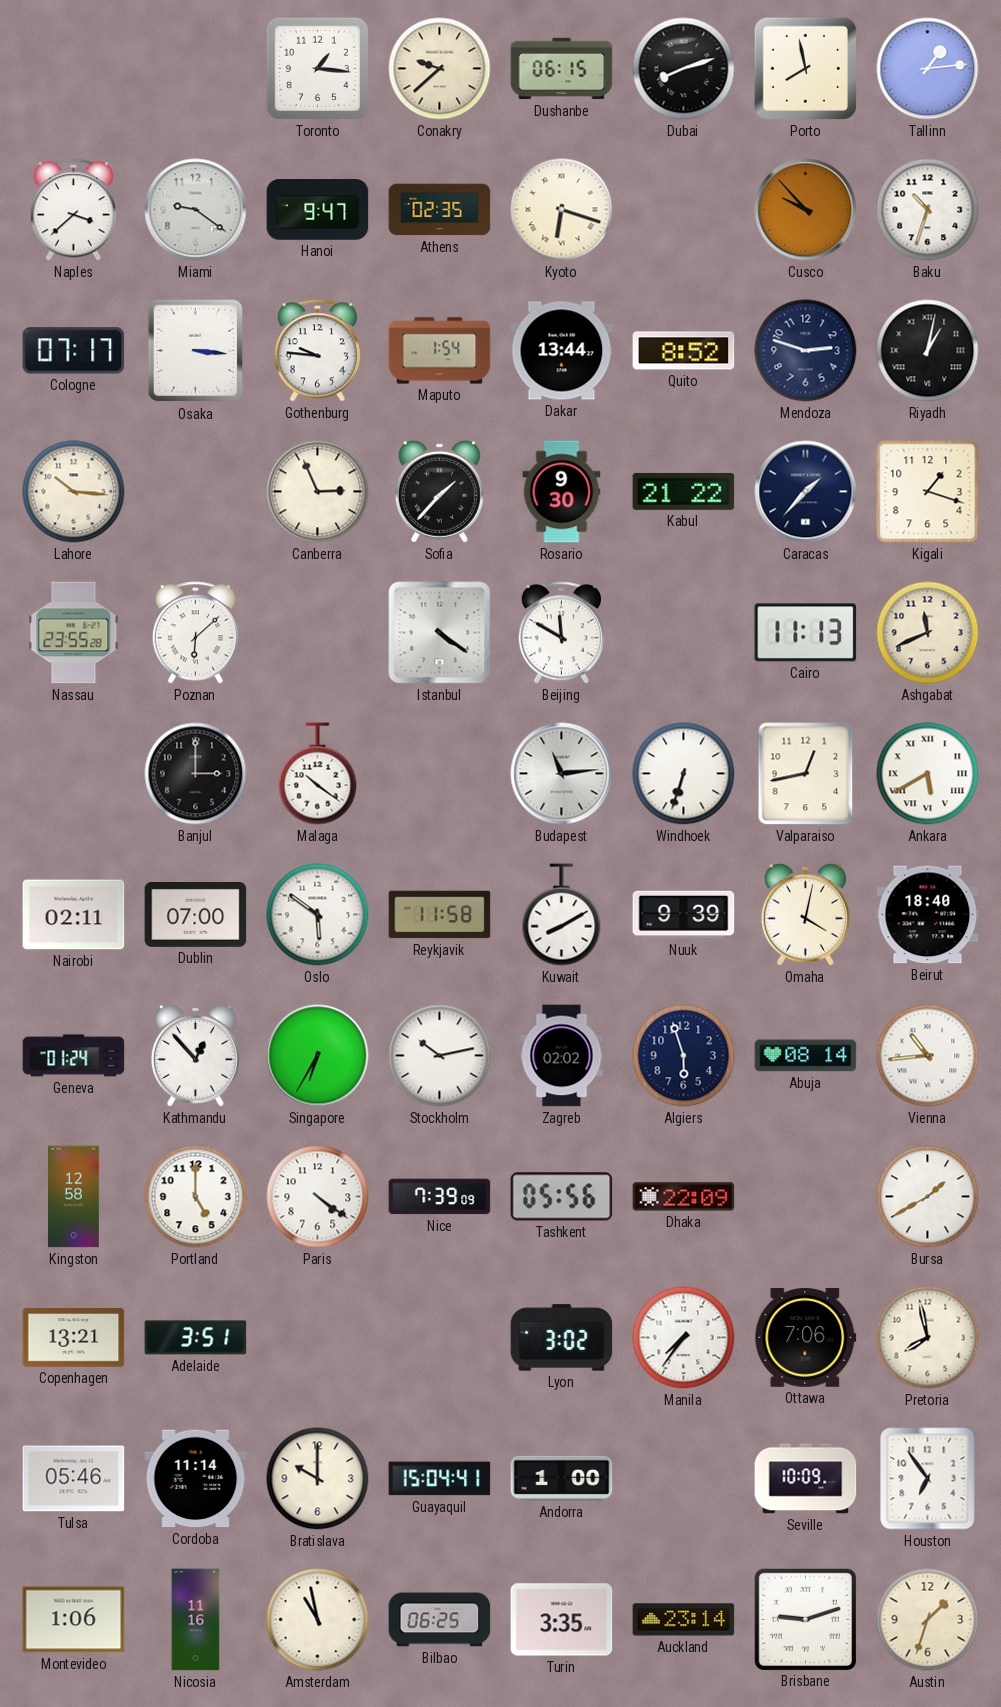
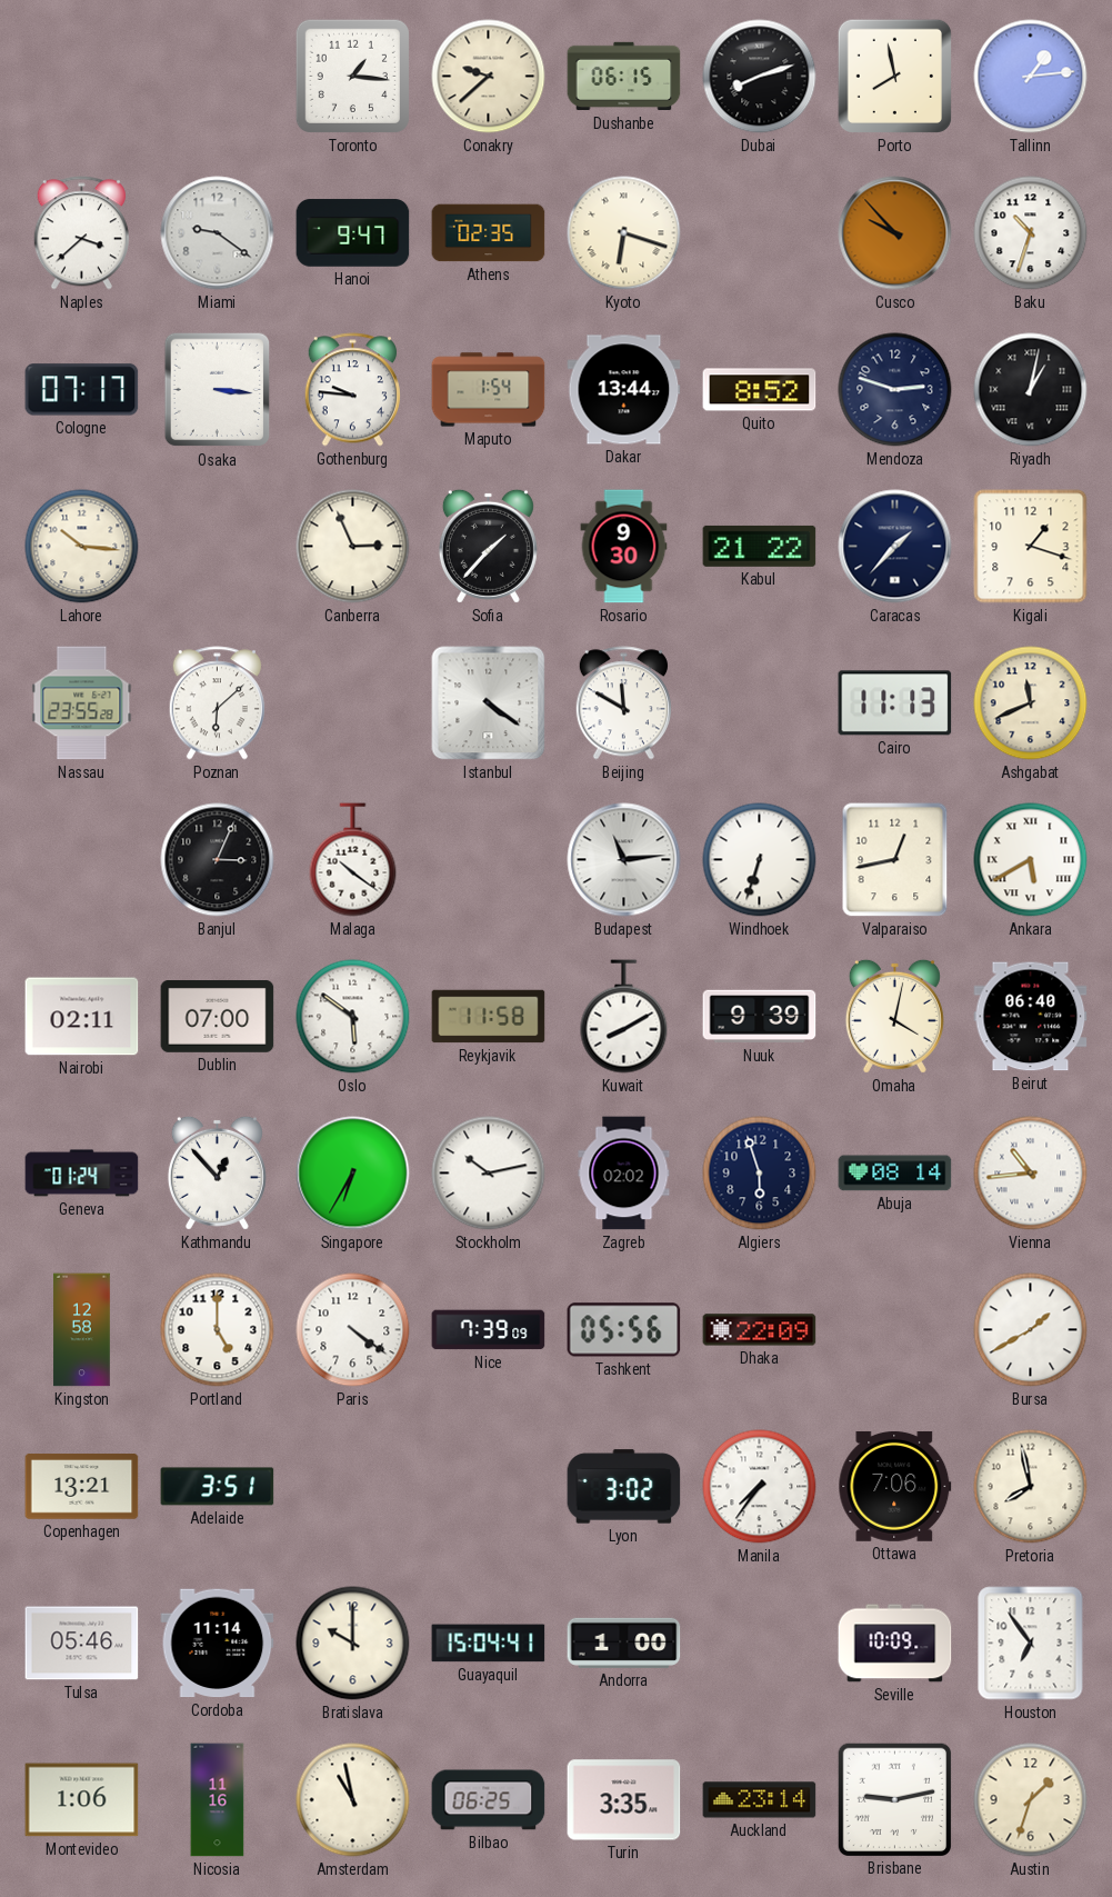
Banjul: 3:00 -> 3:04
Beirut: 18:40 -> 06:40
Brisbane: 9:12 -> 9:13
